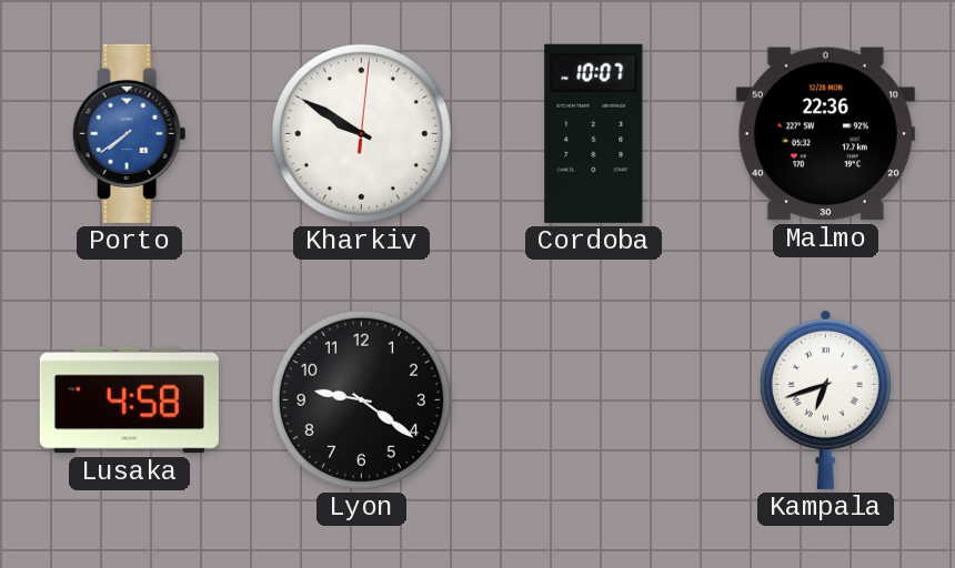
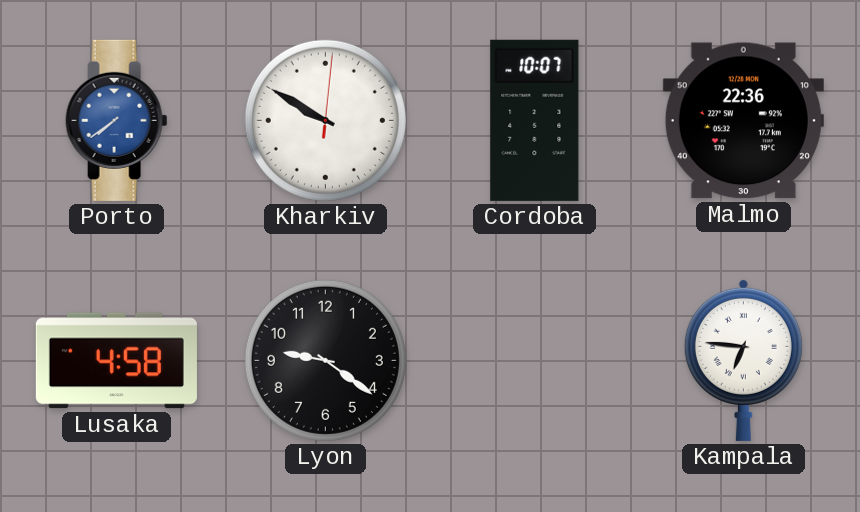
Kampala: 6:42 -> 6:46
